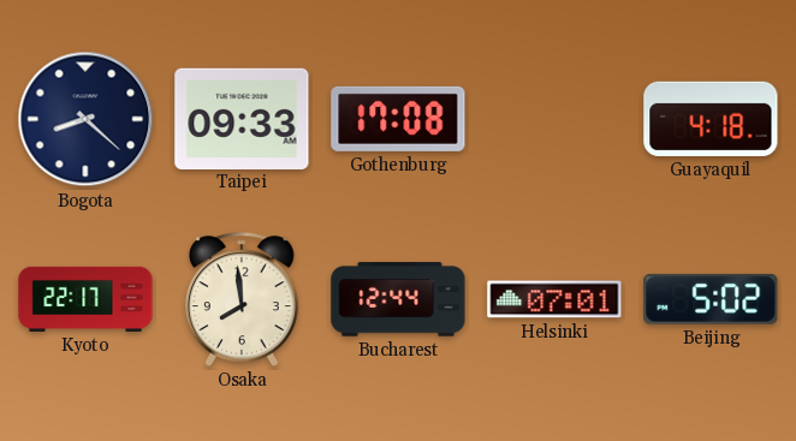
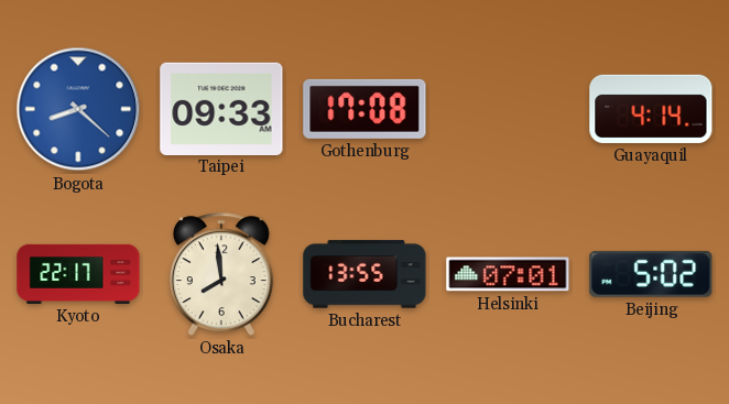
Bogota dial: navy -> blue
Guayaquil: 4:18 -> 4:14
Bucharest: 12:44 -> 13:55
